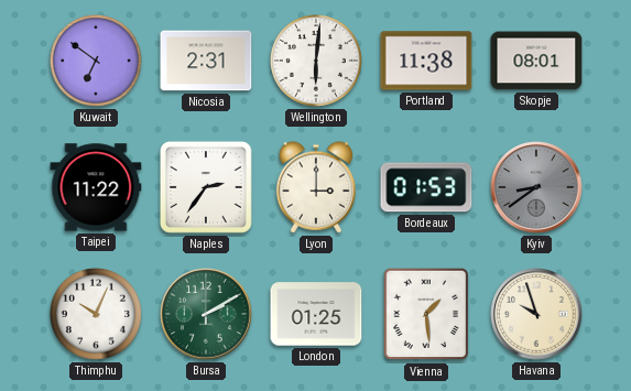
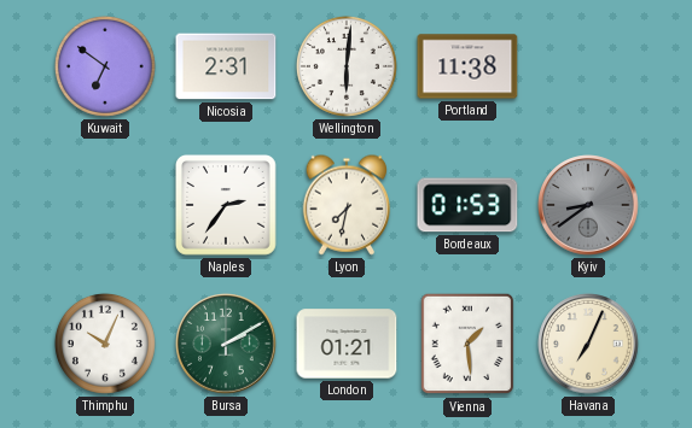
Skopje: 08:01 -> none
Taipei: 11:22 -> none
Lyon: 3:00 -> 7:32
London: 01:25 -> 01:21
Havana: 9:57 -> 7:04
